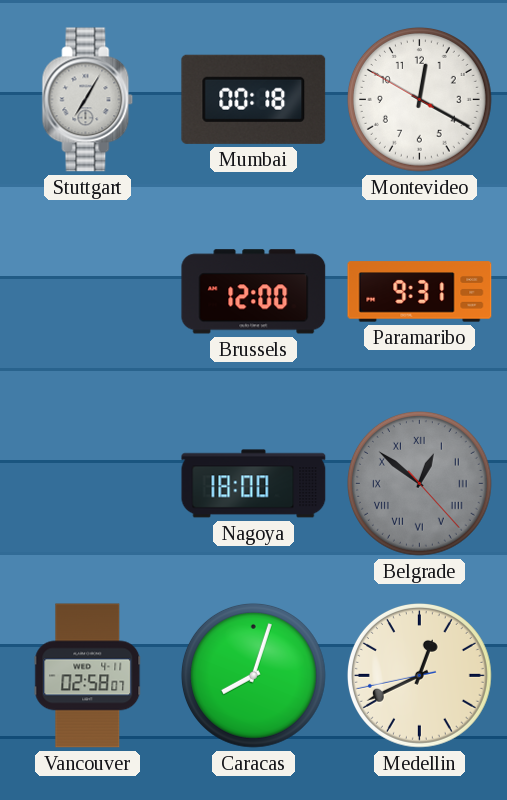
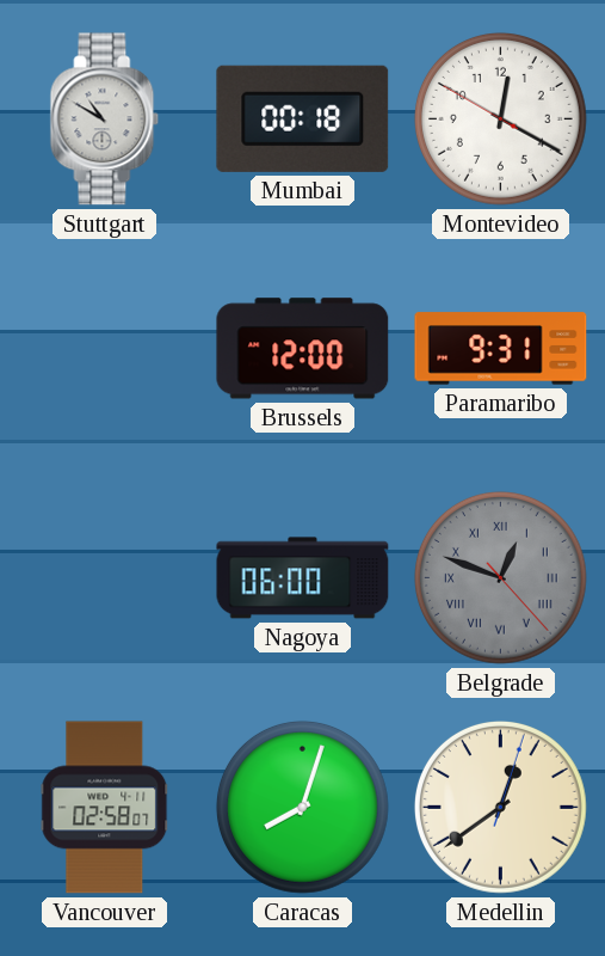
Stuttgart: 7:05 -> 10:50
Nagoya: 18:00 -> 06:00
Belgrade: 12:51 -> 12:48
Medellin: 12:40 -> 12:39
